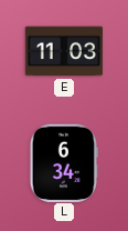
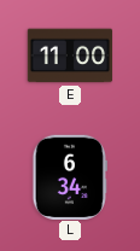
E: 11:03 -> 11:00
